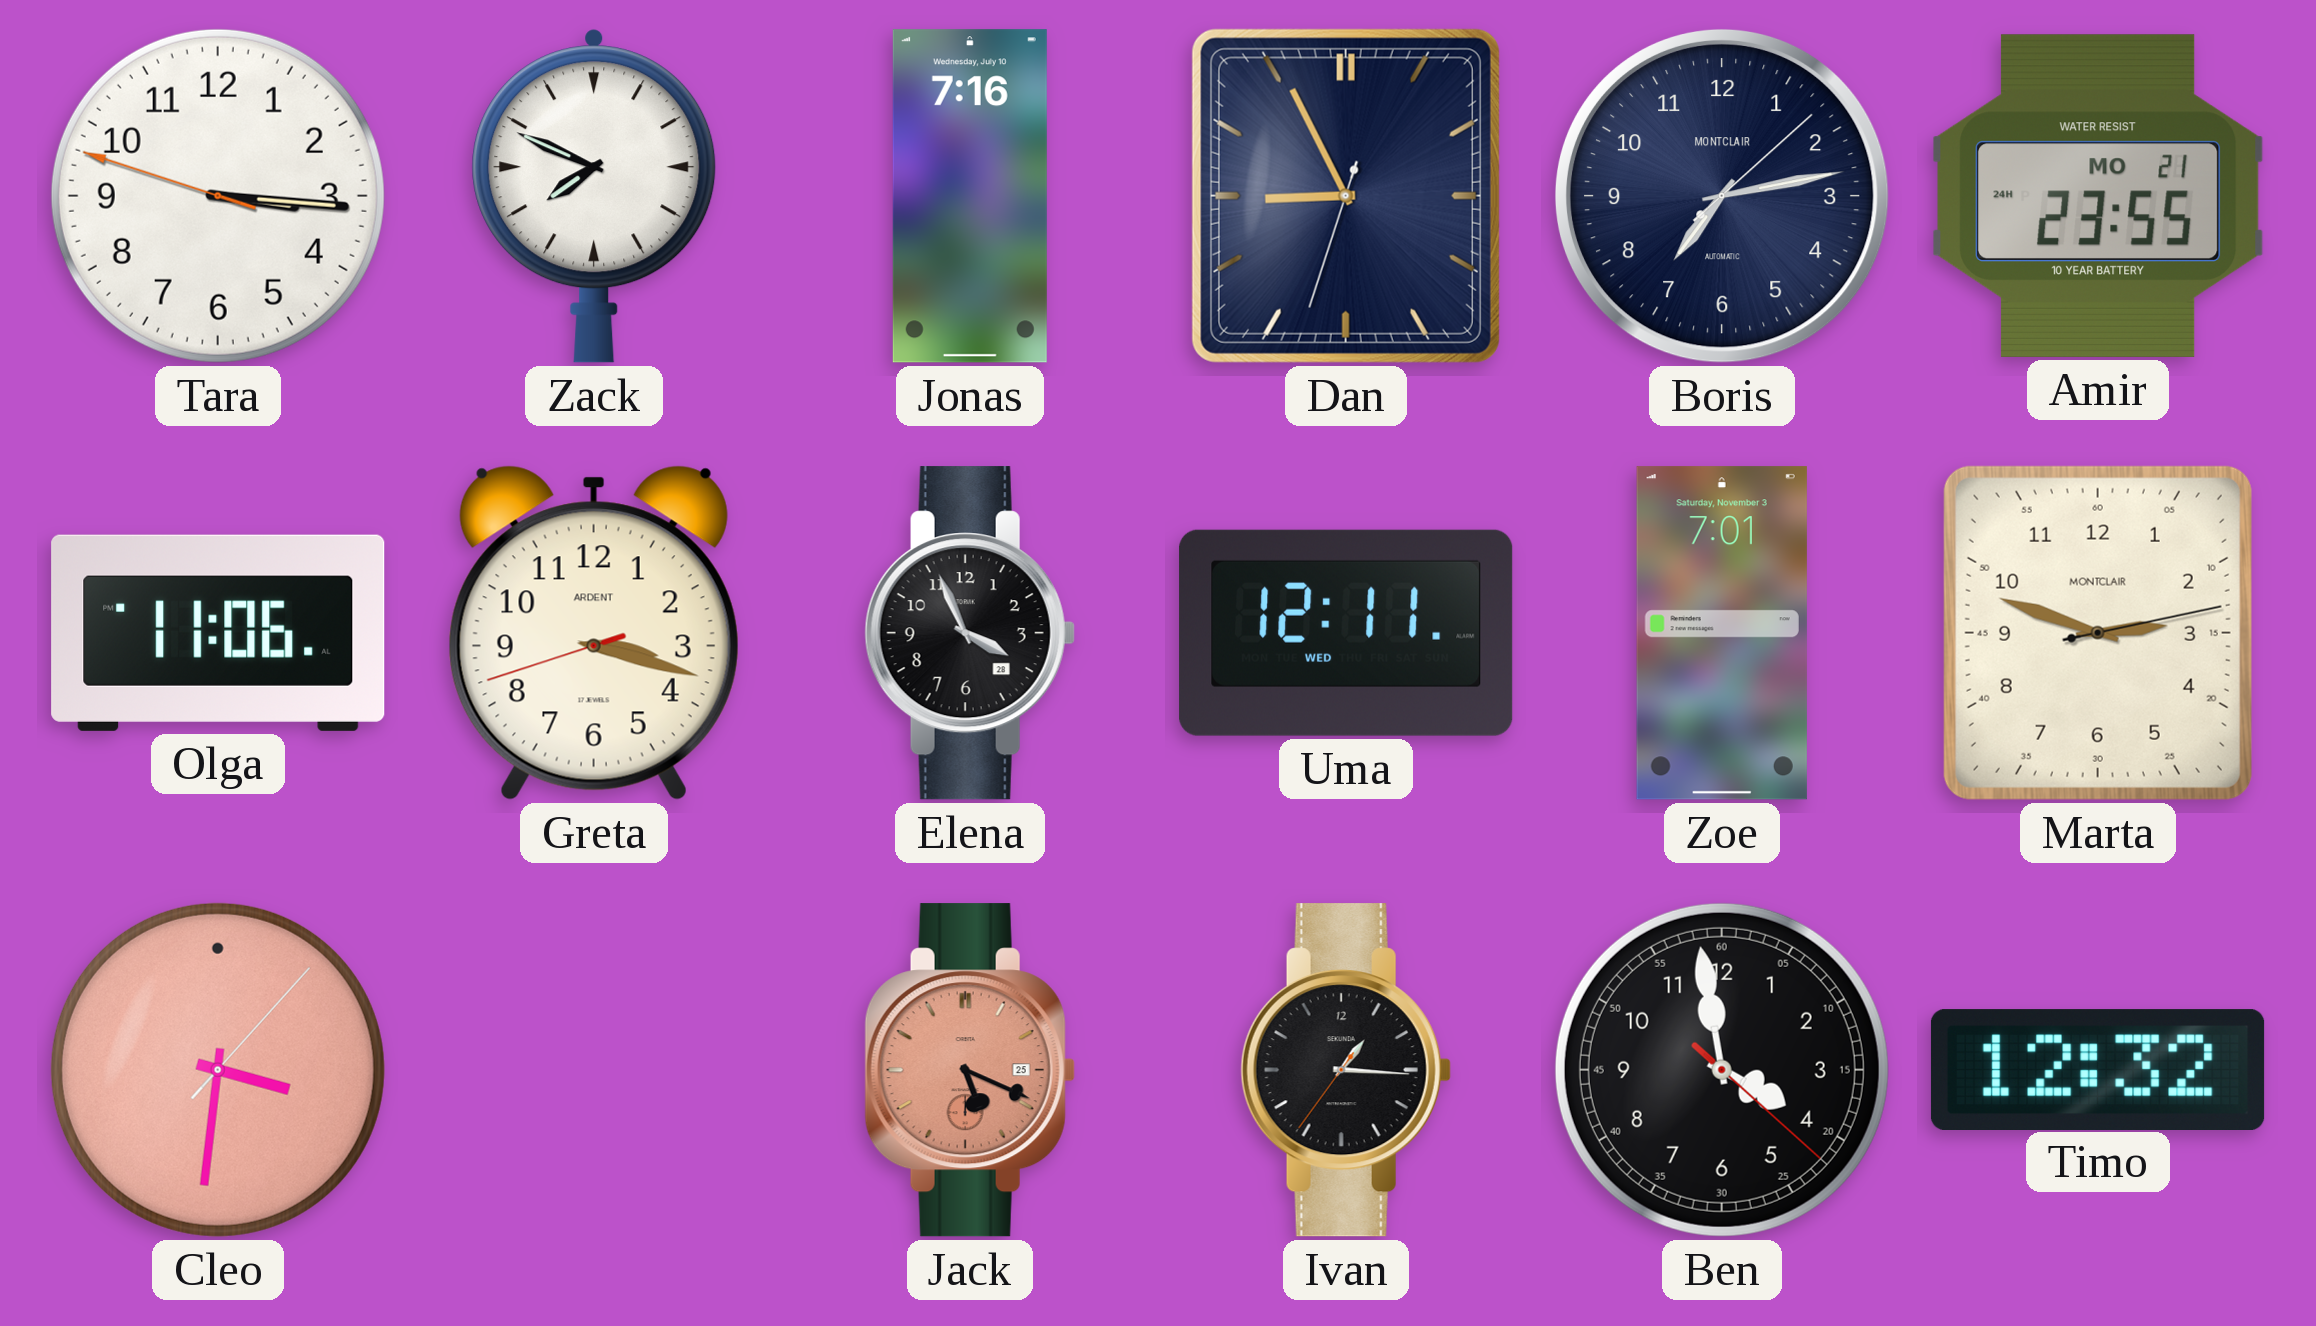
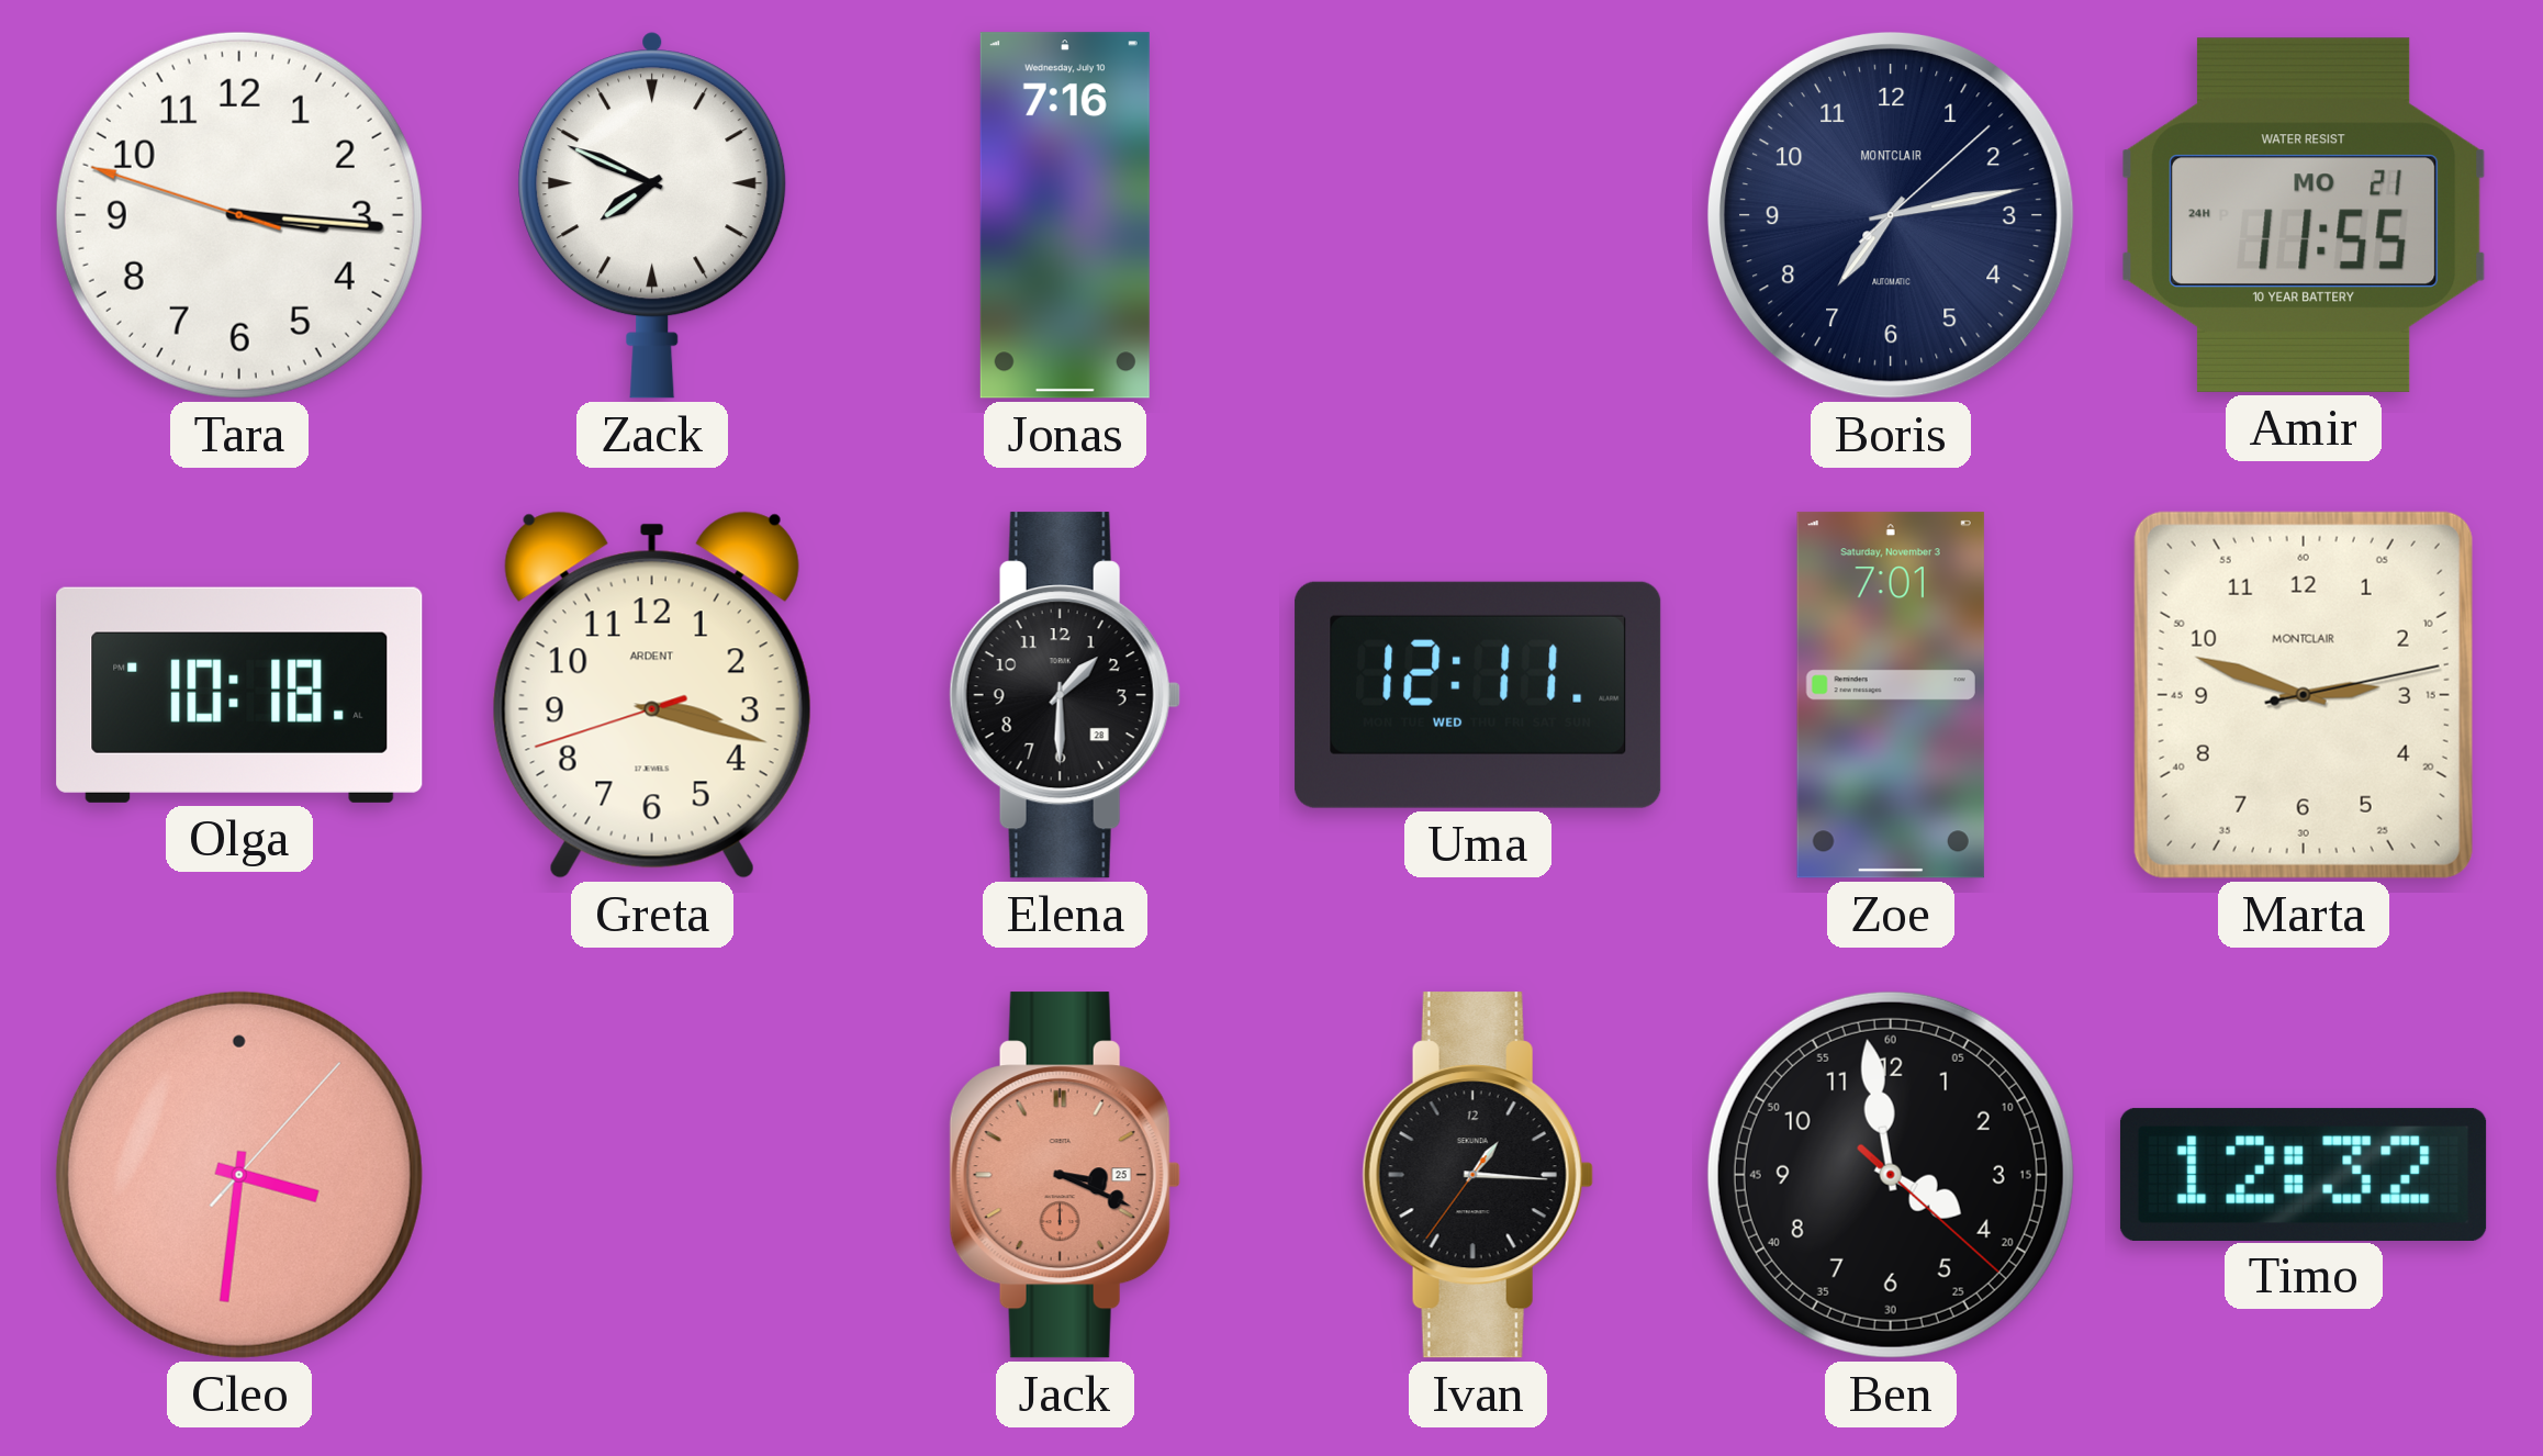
Dan: 8:55 -> none
Amir: 23:55 -> 11:55
Olga: 11:06 -> 10:18
Elena: 3:56 -> 1:30
Jack: 5:19 -> 3:19
